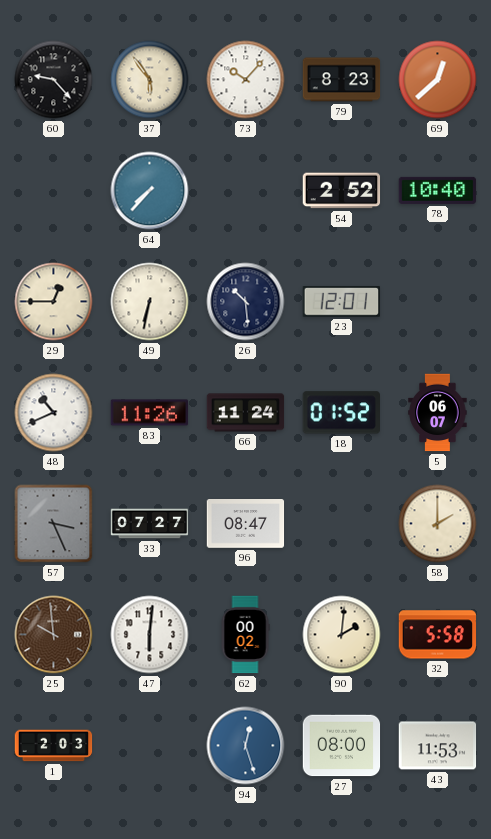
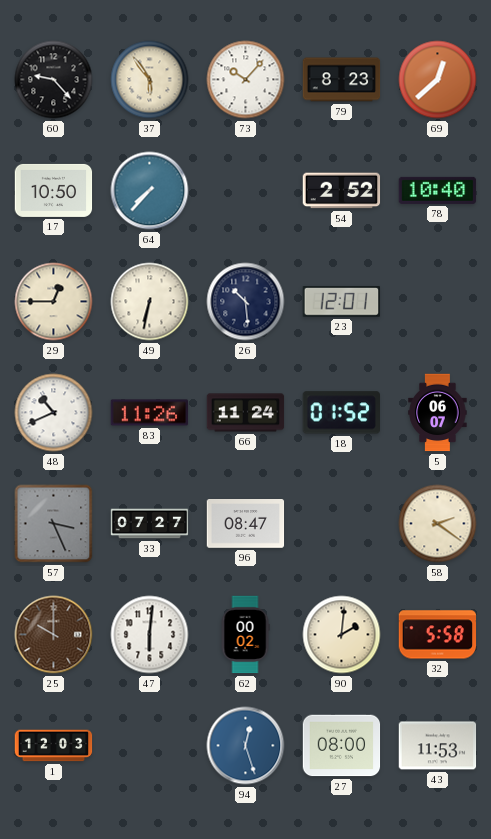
17: none -> 10:50
58: 2:00 -> 2:21
25: 9:59 -> 10:00
1: 2:03 -> 12:03
